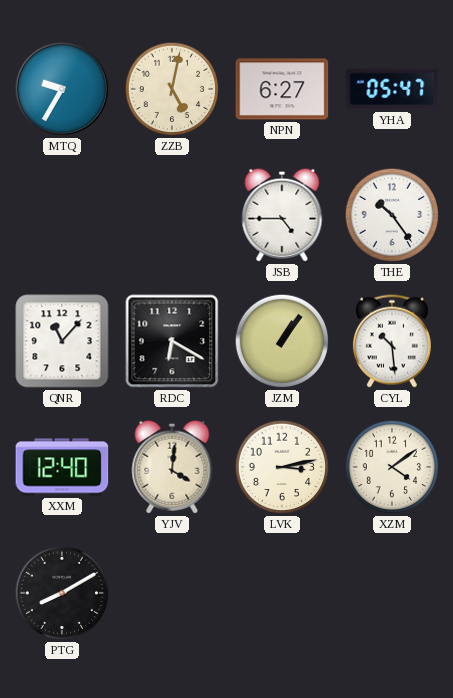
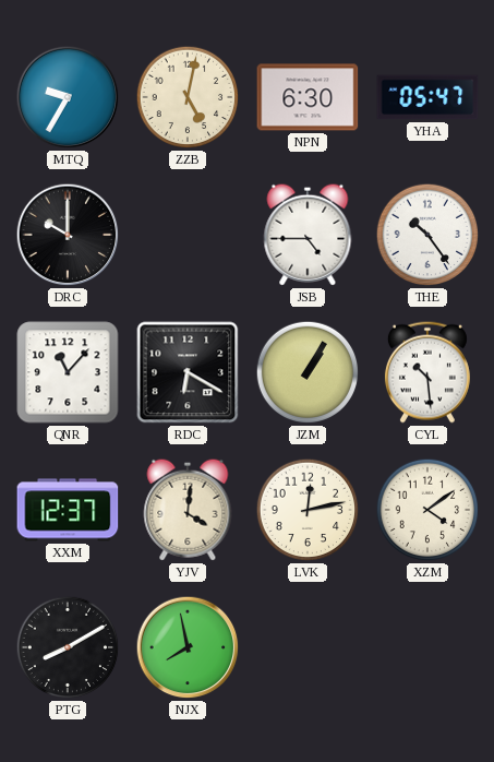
NPN: 6:27 -> 6:30
DRC: none -> 10:00
JZM: 1:06 -> 1:05
XXM: 12:40 -> 12:37
LVK: 3:13 -> 12:13
NJX: none -> 7:58
